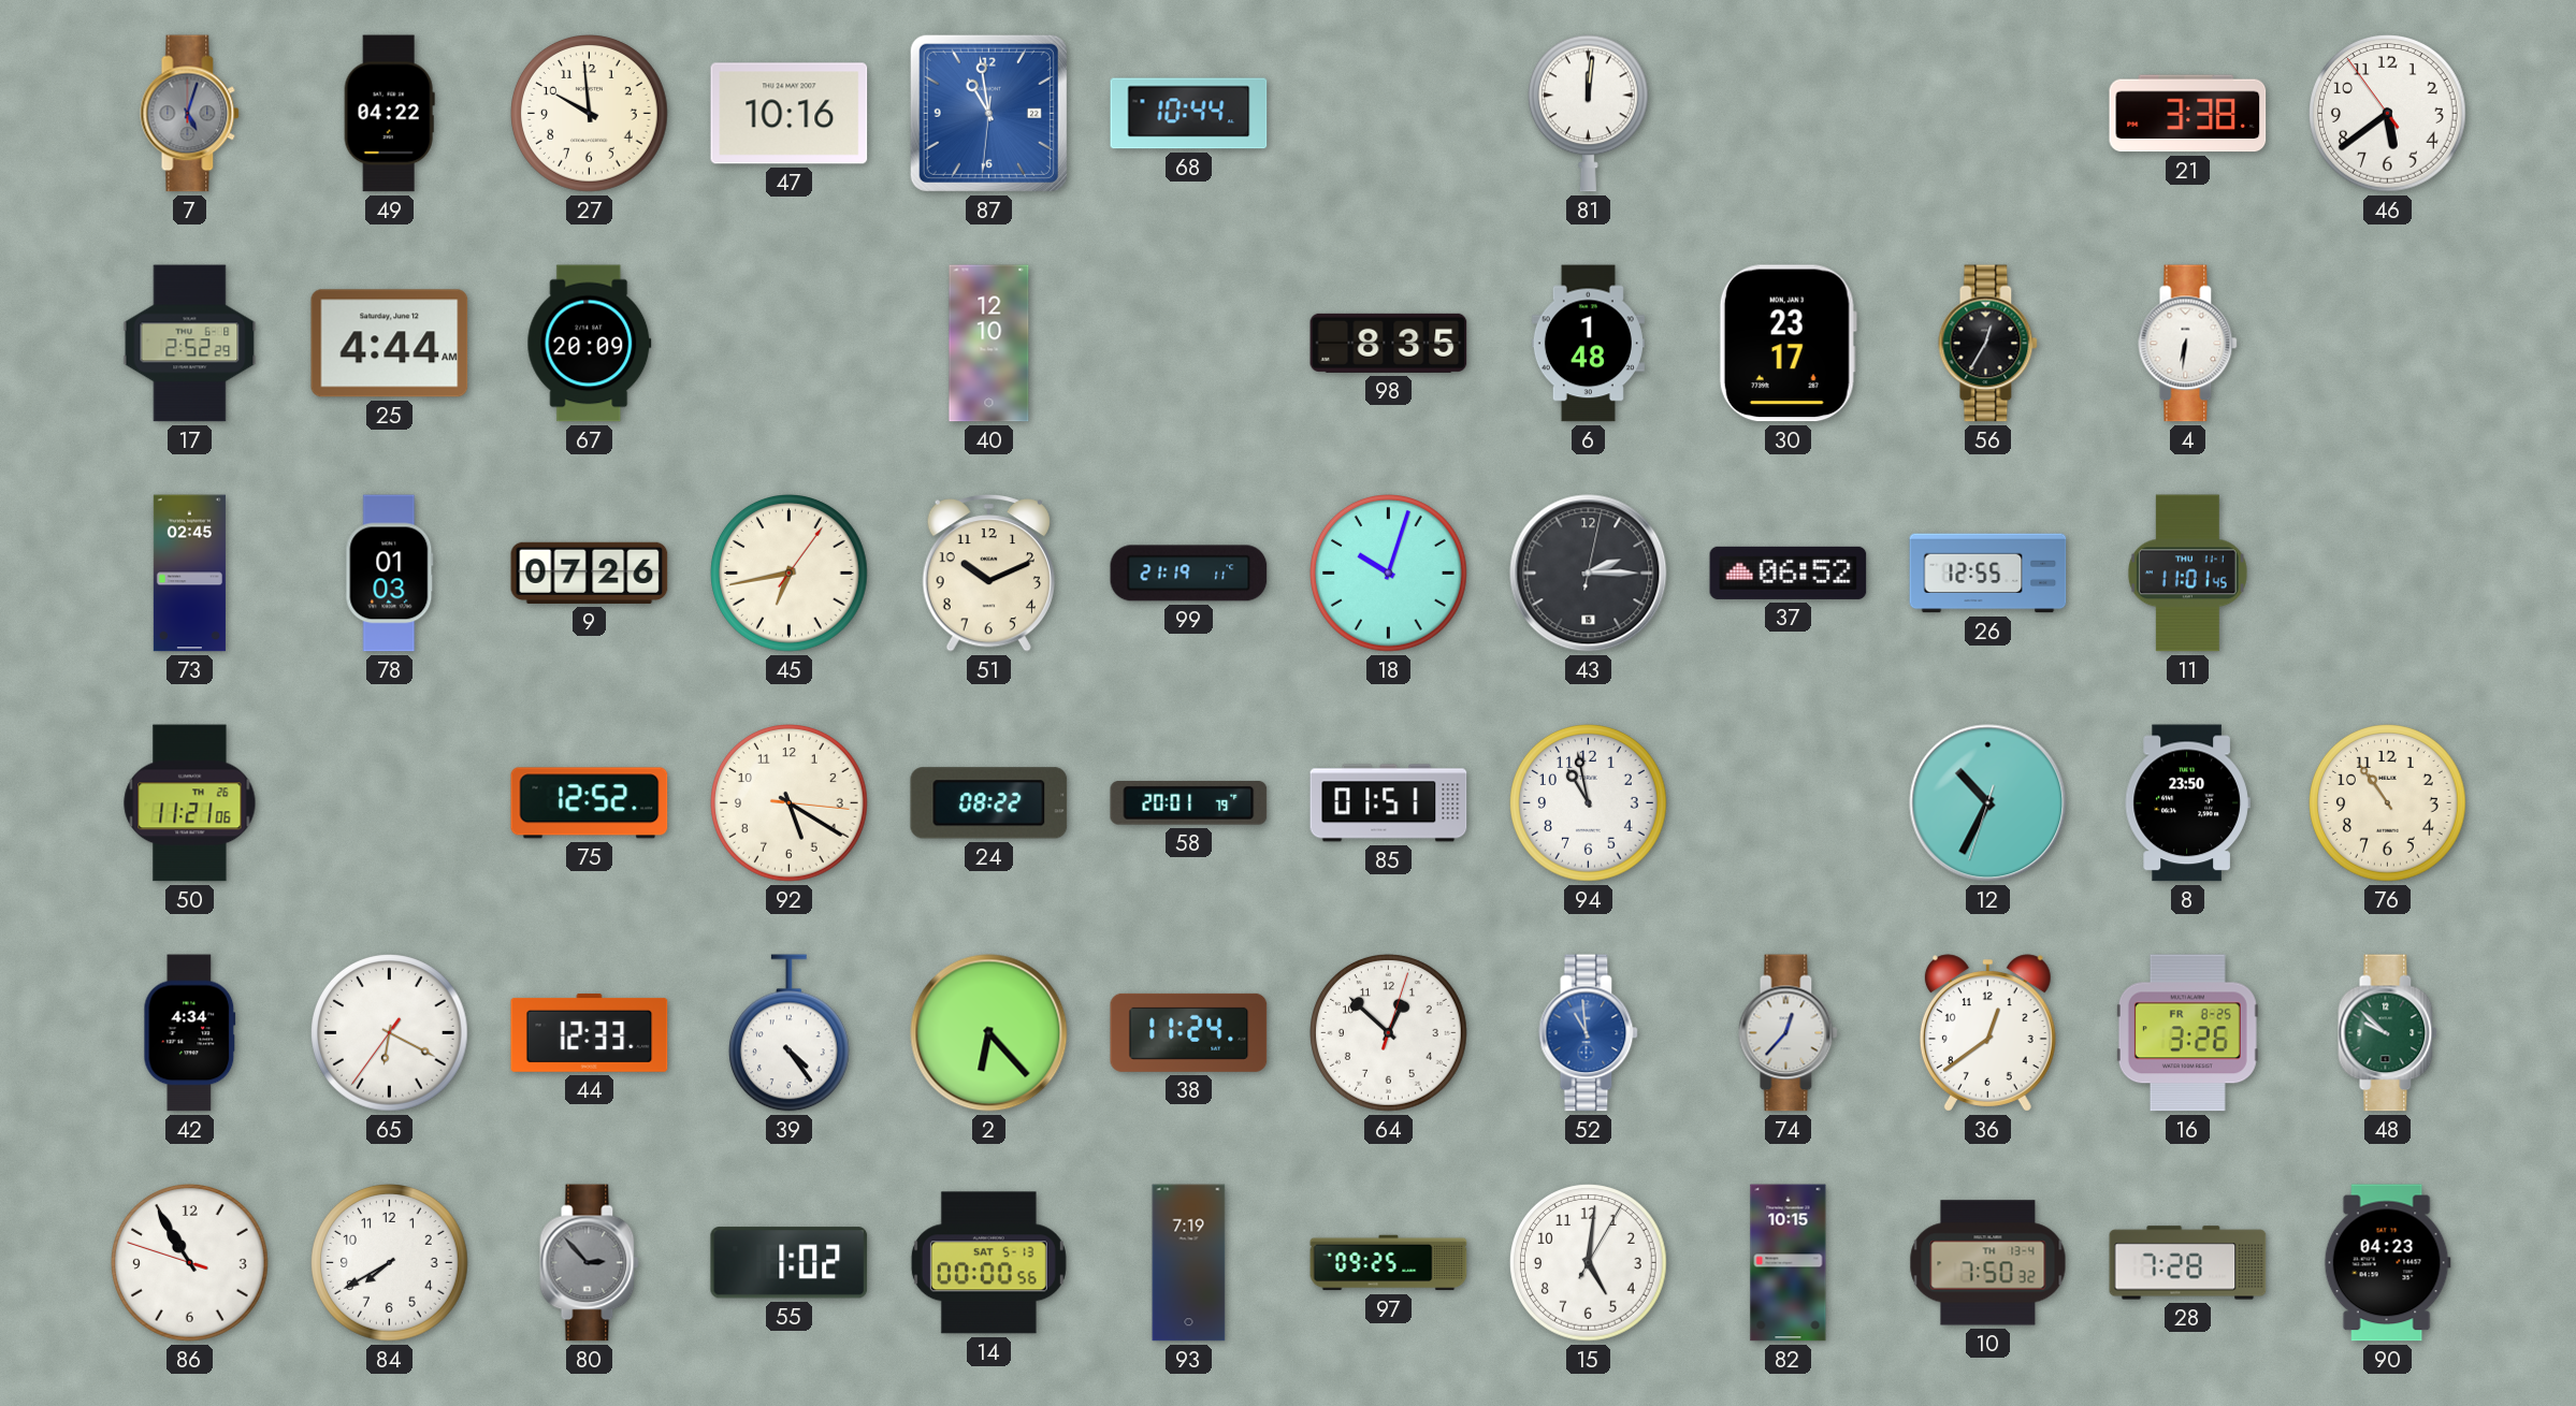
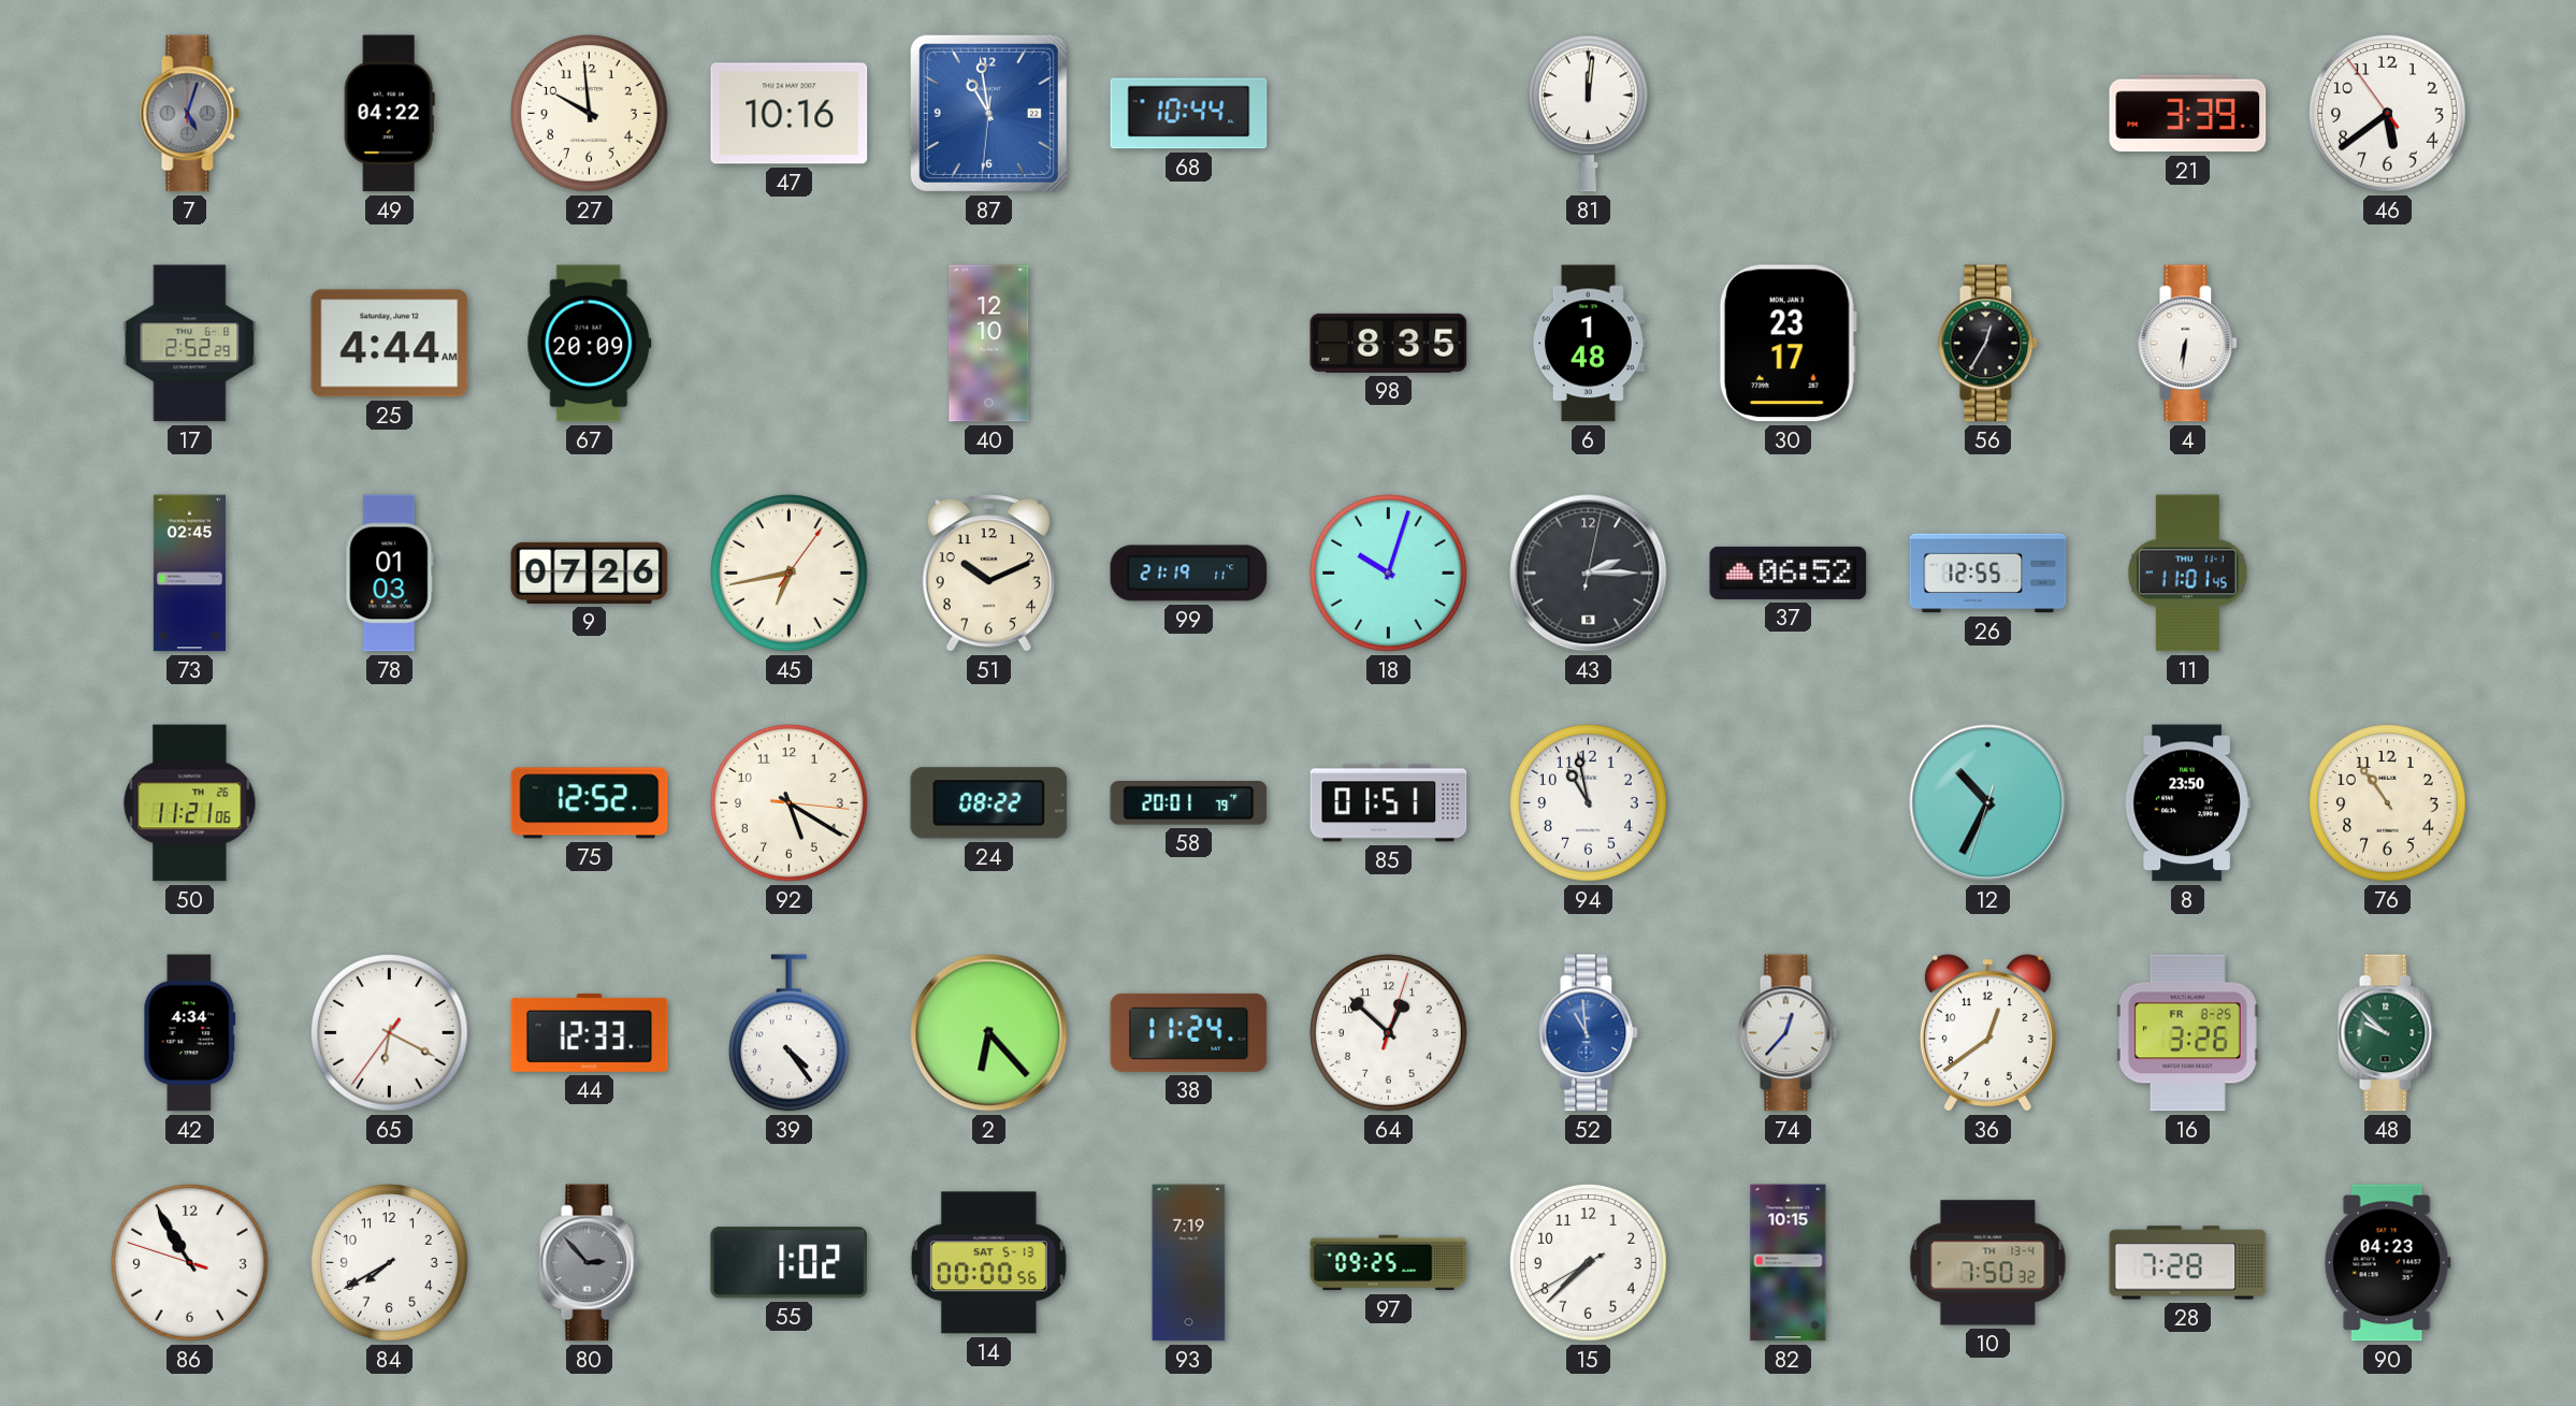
21: 3:38 -> 3:39
15: 5:01 -> 7:37
